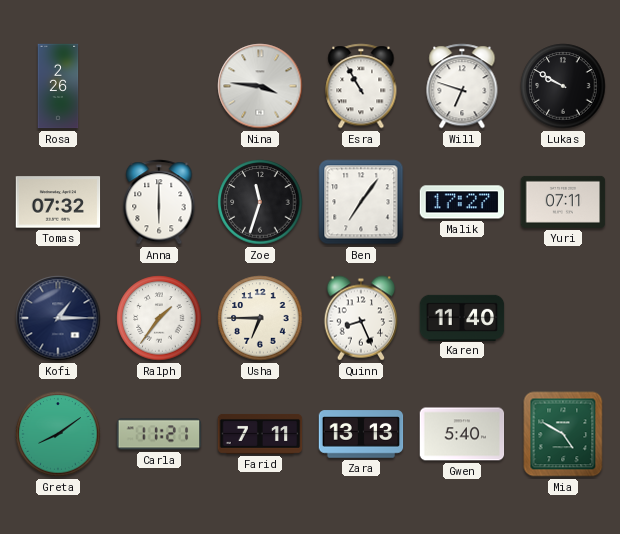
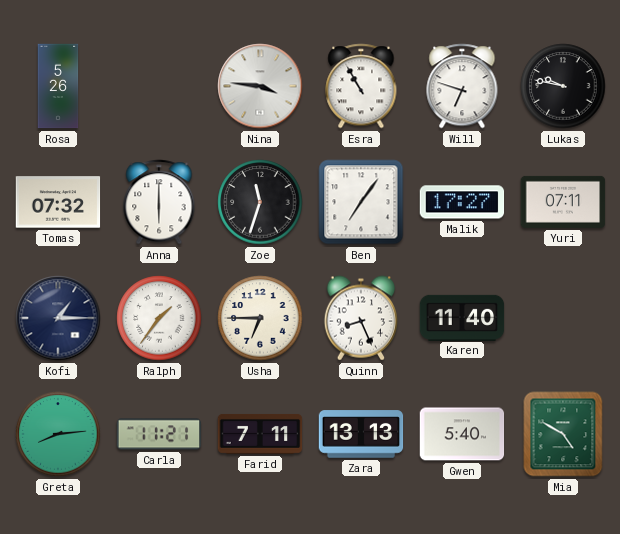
Rosa: 2:26 -> 5:26
Lukas: 9:50 -> 9:47
Greta: 8:09 -> 8:14
